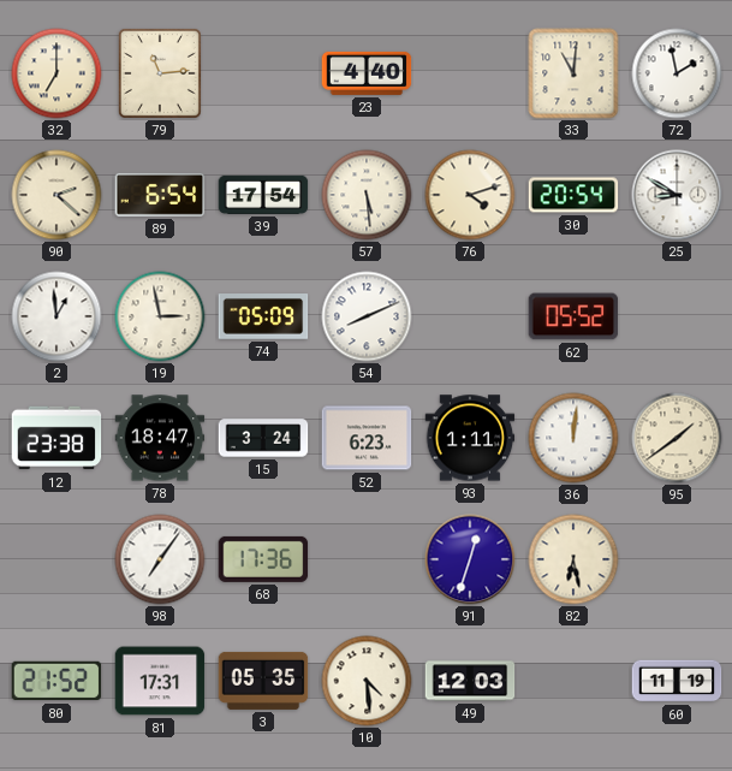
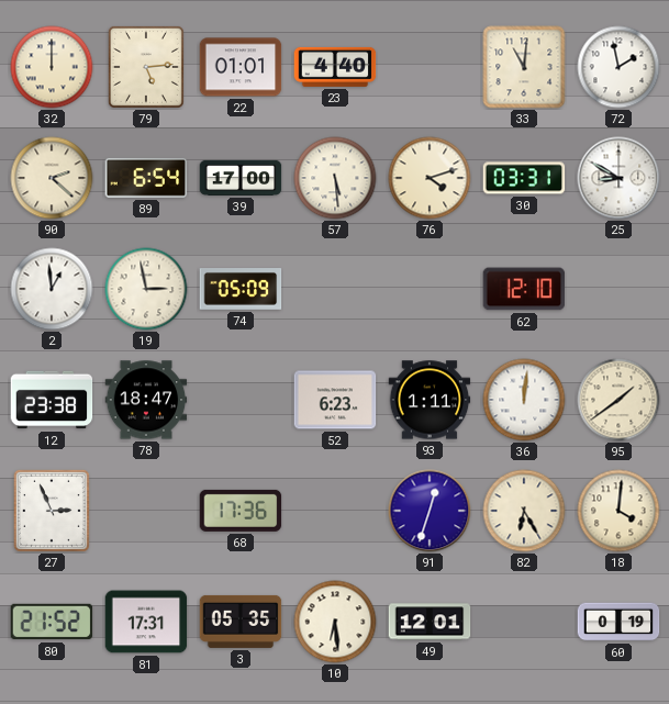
32: 7:00 -> 12:00
79: 11:14 -> 5:14
22: none -> 01:01
39: 17:54 -> 17:00
30: 20:54 -> 03:31
54: 8:11 -> none
62: 05:52 -> 12:10
15: 3:24 -> none
27: none -> 2:56
98: 7:06 -> none
82: 6:28 -> 6:25
18: none -> 4:01
10: 4:29 -> 6:29
49: 12:03 -> 12:01
60: 11:19 -> 0:19
